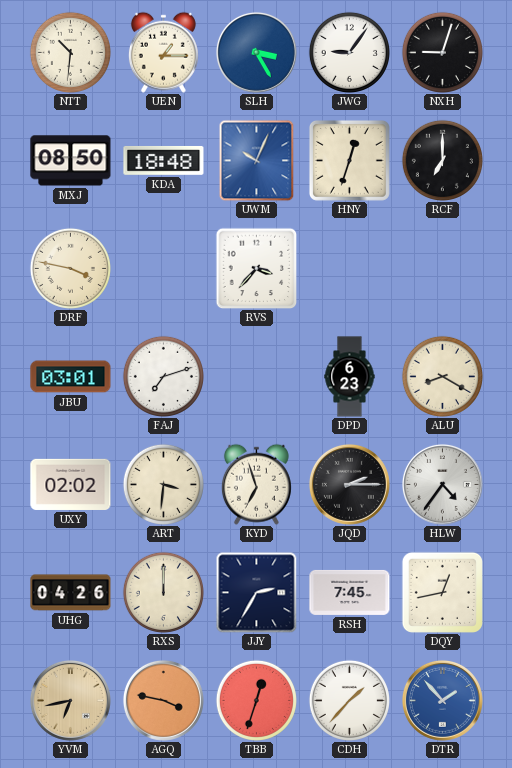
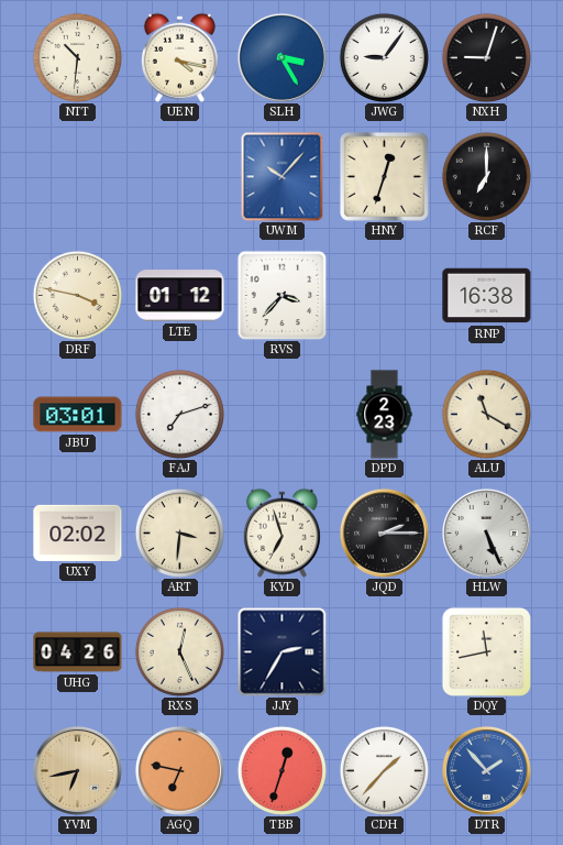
UEN: 1:15 -> 4:17
MXJ: 08:50 -> none
KDA: 18:48 -> none
UWM: 10:04 -> 10:07
LTE: none -> 01:12
RNP: none -> 16:38
DPD: 6:23 -> 2:23
ALU: 8:20 -> 11:20
HLW: 4:36 -> 5:26
RXS: 12:00 -> 12:26
RSH: 7:45 -> none
DQY: 12:43 -> 11:43
AGQ: 3:47 -> 6:47
